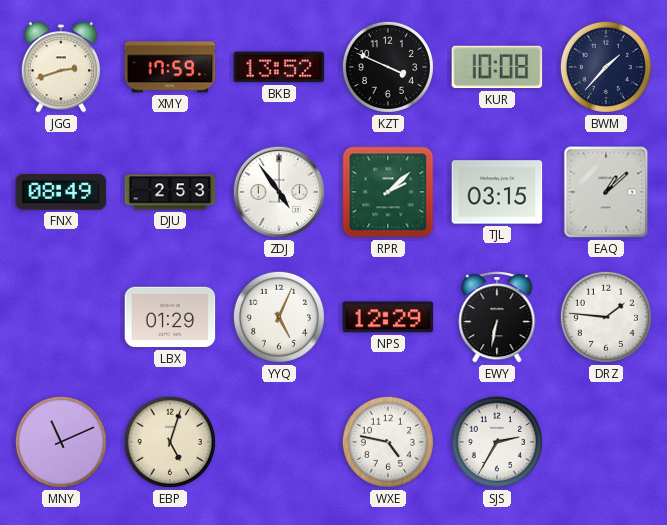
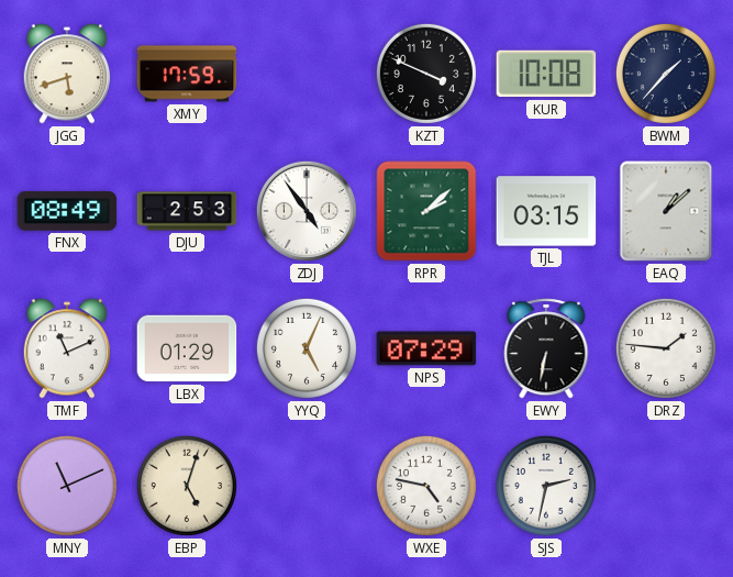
JGG: 2:42 -> 5:42
BKB: 13:52 -> none
TMF: none -> 11:11
NPS: 12:29 -> 07:29
SJS: 2:35 -> 2:32
